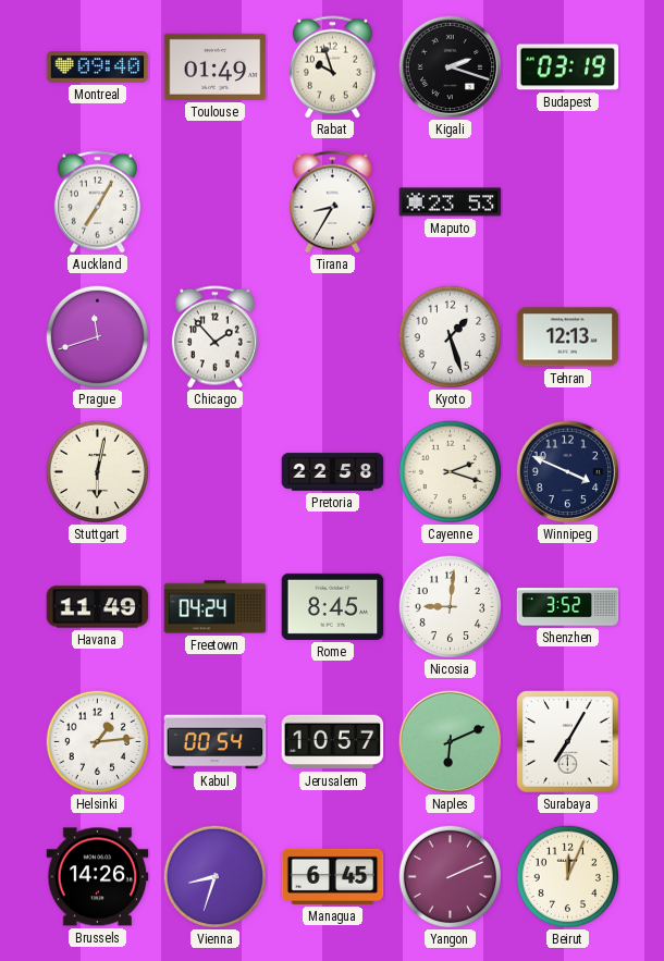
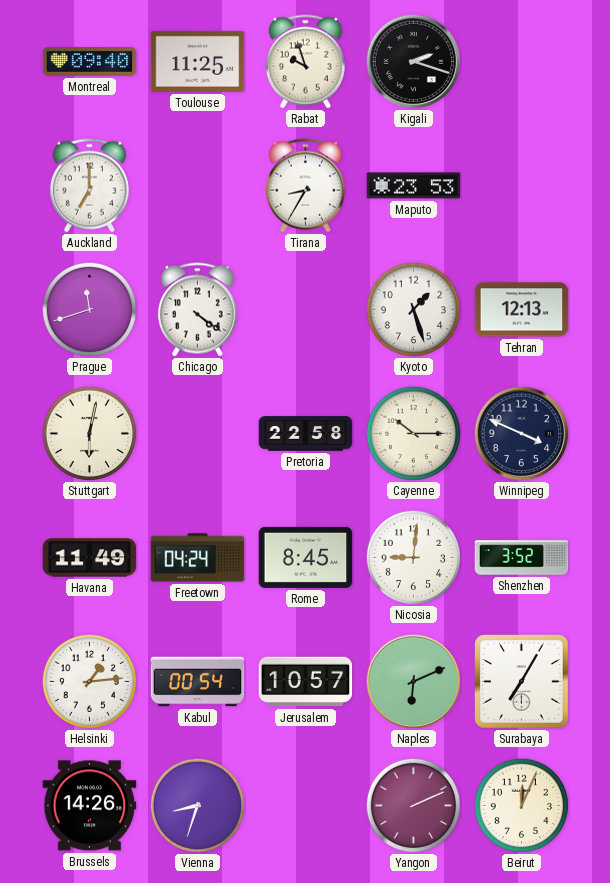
Toulouse: 01:49 -> 11:25
Budapest: 03:19 -> none
Auckland: 7:05 -> 7:00
Chicago: 1:53 -> 4:21
Cayenne: 2:18 -> 10:15
Managua: 6:45 -> none
